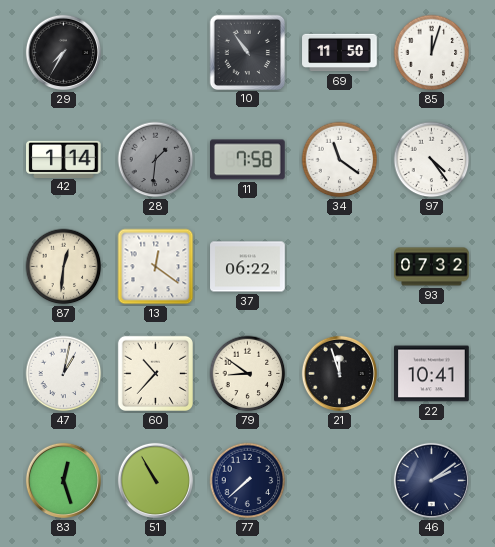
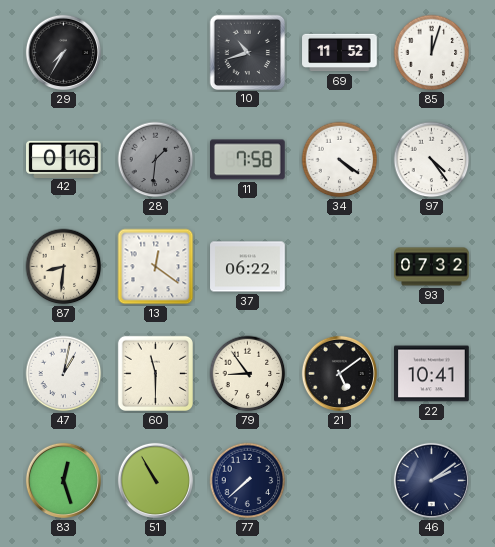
10: 10:54 -> 10:42
69: 11:50 -> 11:52
42: 1:14 -> 0:16
34: 11:21 -> 4:21
87: 12:31 -> 8:31
60: 10:37 -> 11:30
79: 8:51 -> 8:54
21: 11:57 -> 5:09
